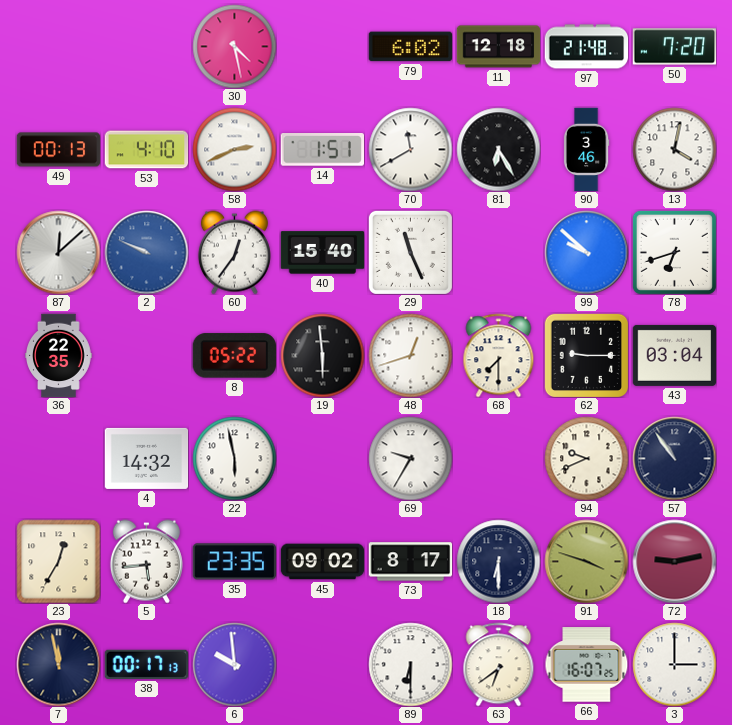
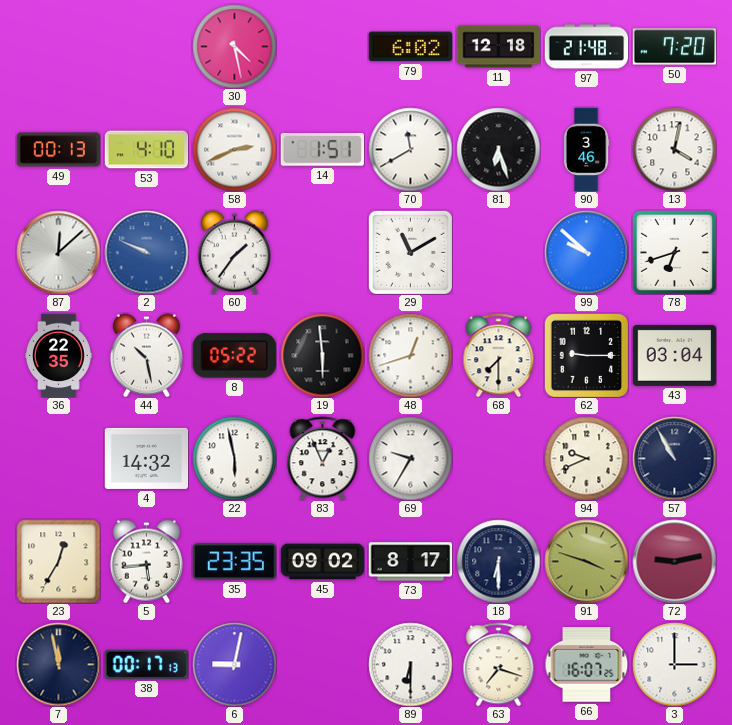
81: 6:25 -> 6:27
60: 12:36 -> 1:36
40: 15:40 -> none
29: 11:26 -> 11:10
44: none -> 10:28
83: none -> 12:56
57: 10:54 -> 10:55
6: 9:59 -> 9:02
63: 6:39 -> 7:18
